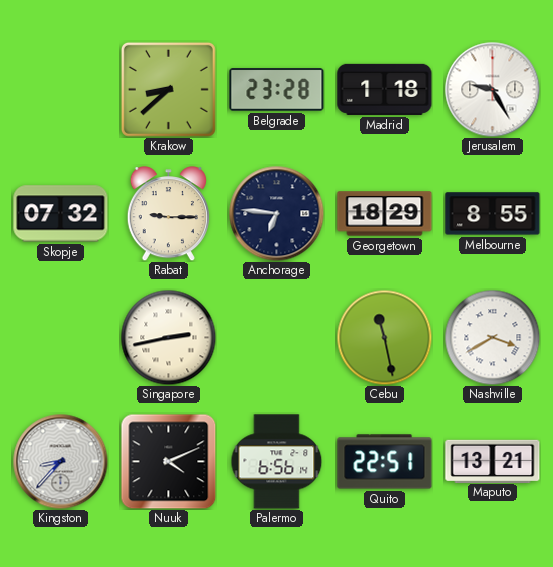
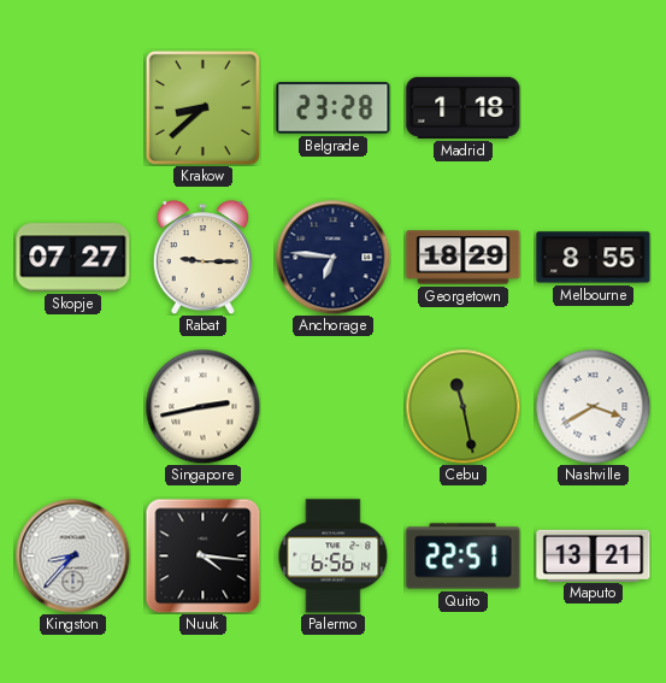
Jerusalem: 9:25 -> none
Skopje: 07:32 -> 07:27
Nuuk: 4:11 -> 4:16
